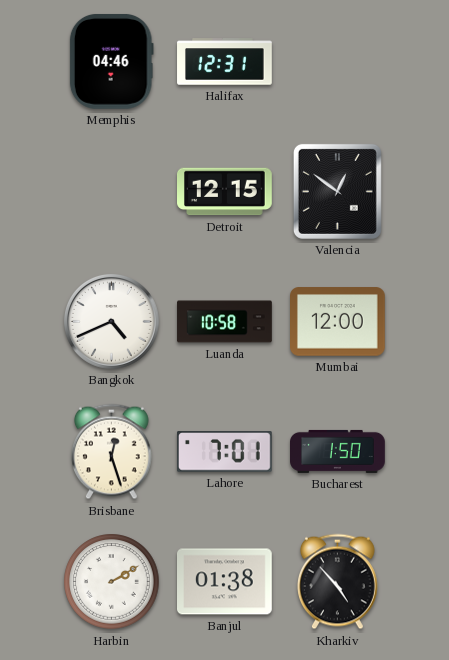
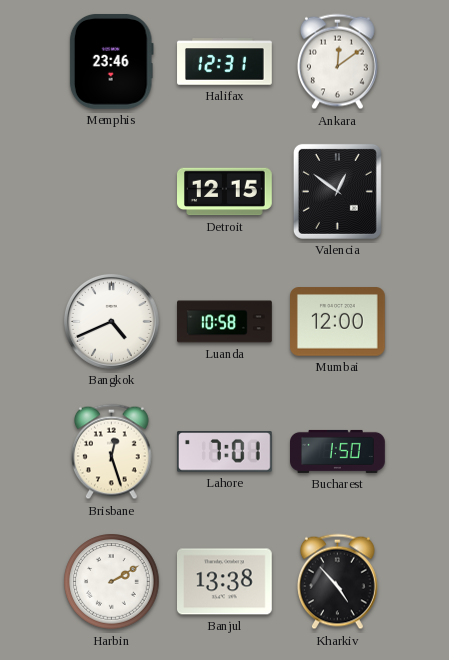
Memphis: 04:46 -> 23:46
Ankara: none -> 12:09
Banjul: 01:38 -> 13:38
